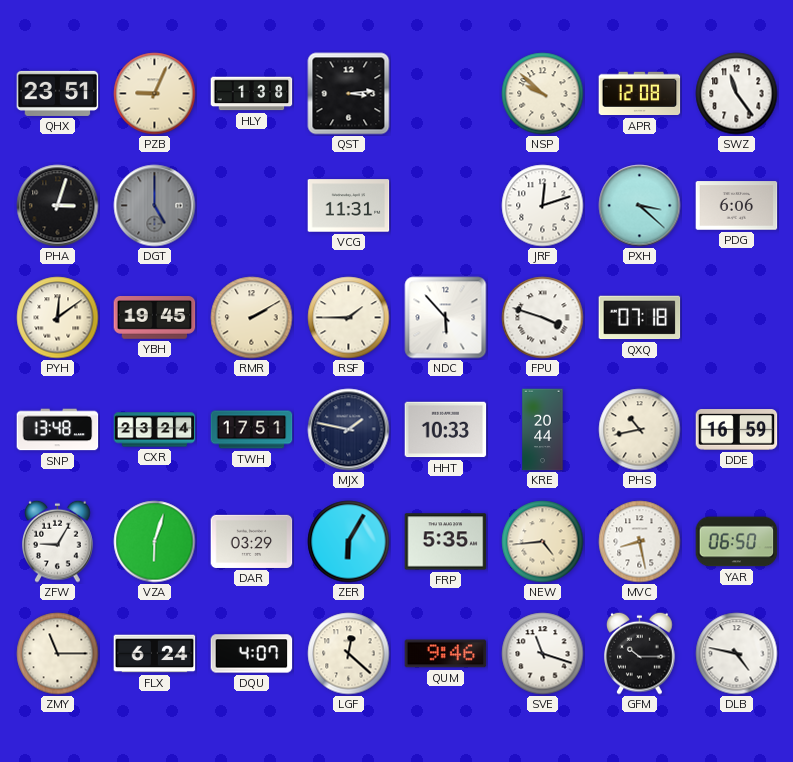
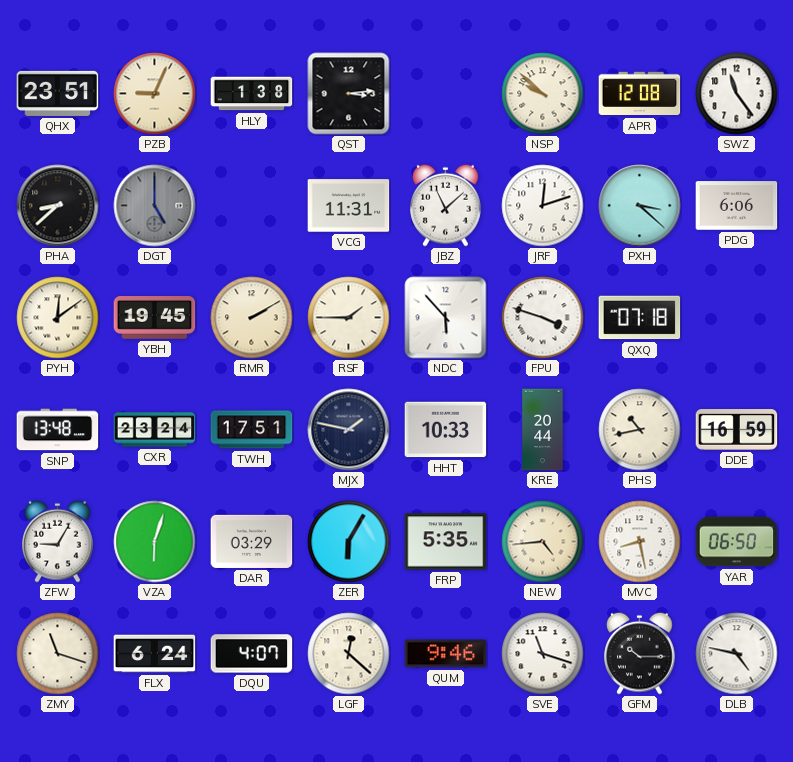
PHA: 3:03 -> 8:38
JBZ: none -> 11:08
ZMY: 11:15 -> 11:18
